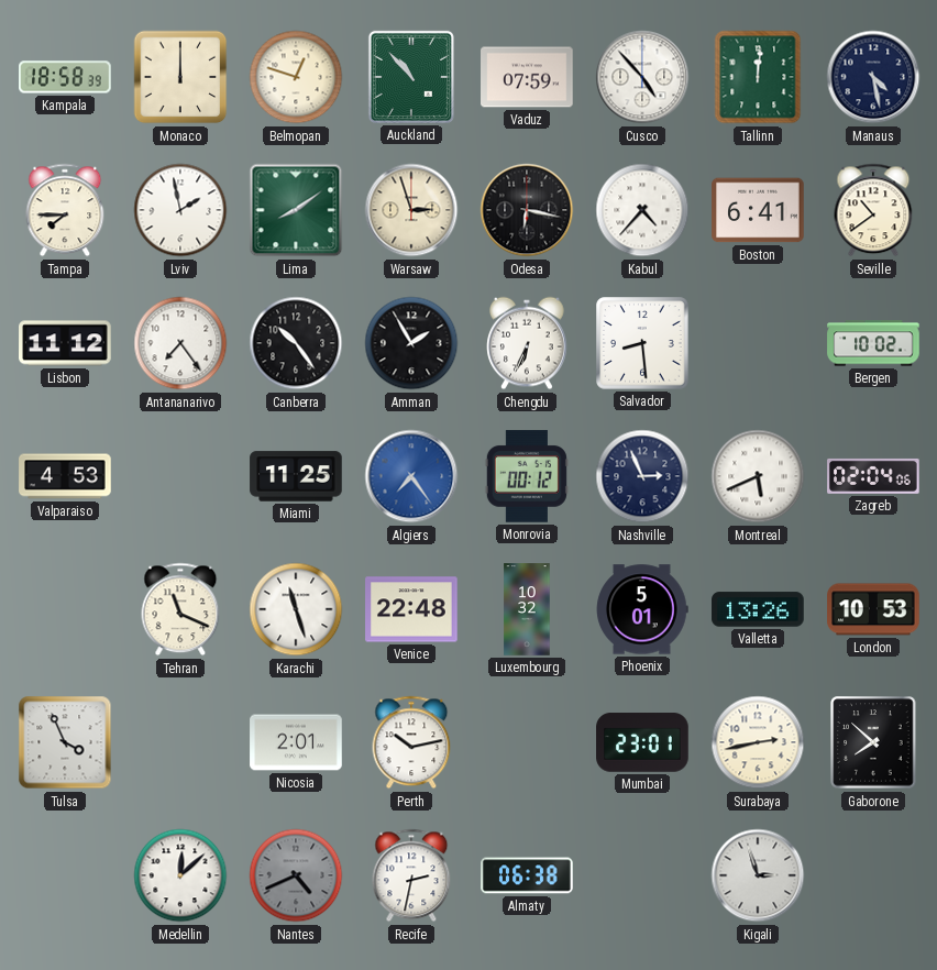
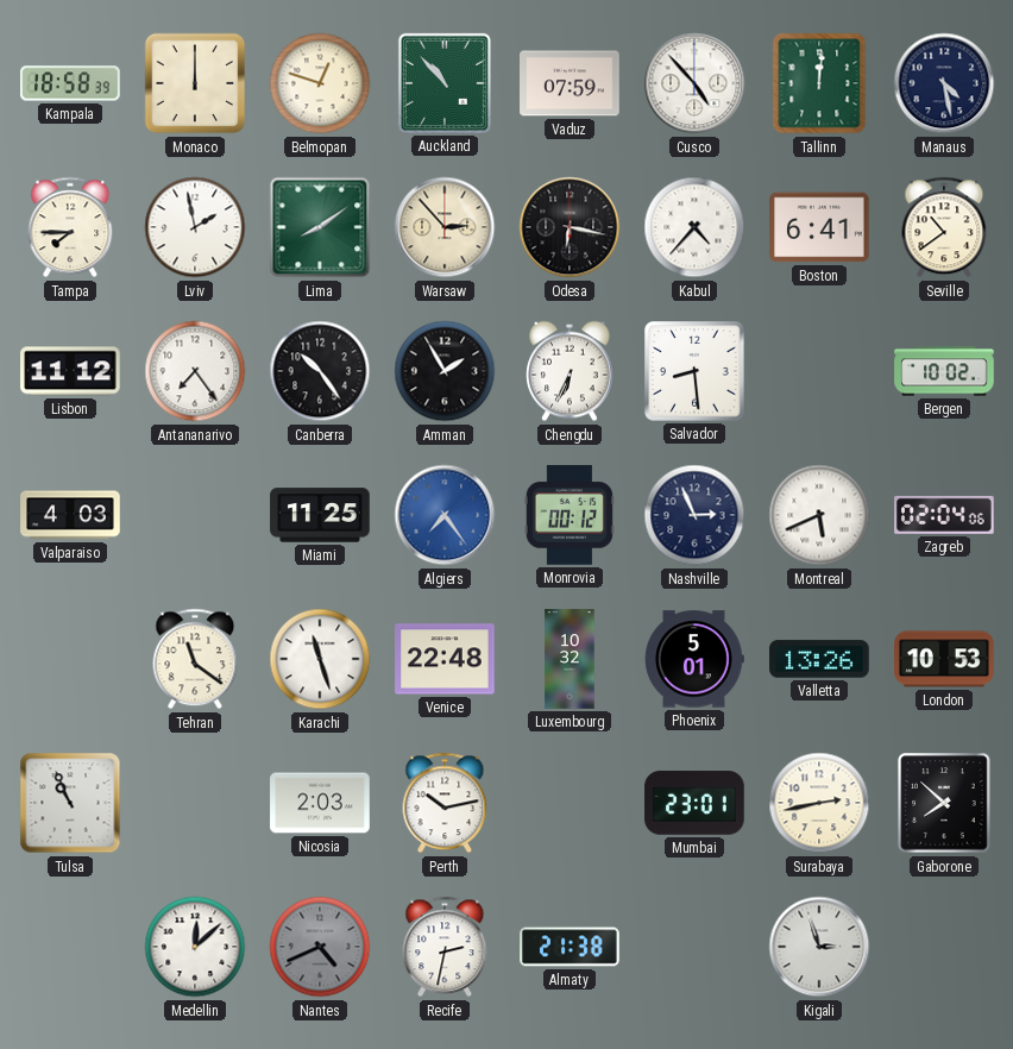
Warsaw: 2:57 -> 2:53
Valparaiso: 4:53 -> 4:03
Tehran: 11:19 -> 11:21
Tulsa: 3:56 -> 10:56
Nicosia: 2:01 -> 2:03
Almaty: 06:38 -> 21:38
